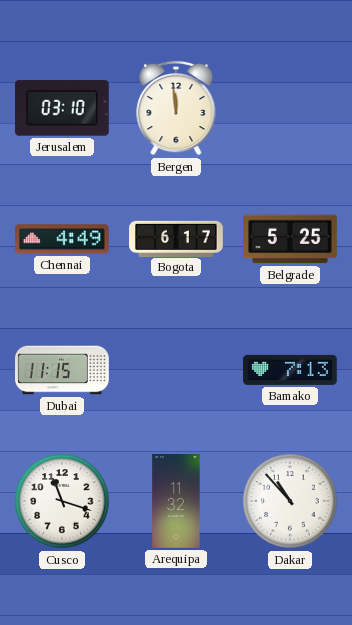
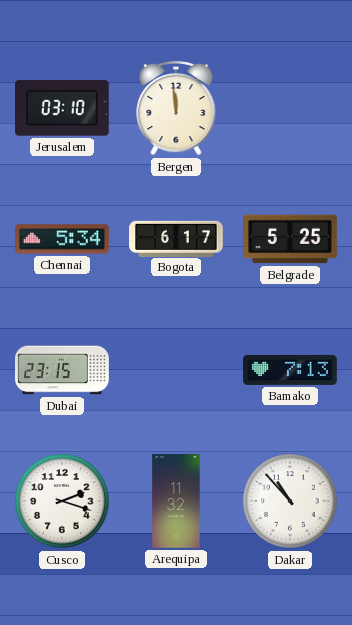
Chennai: 4:49 -> 5:34
Dubai: 11:15 -> 23:15
Cusco: 11:18 -> 2:18
